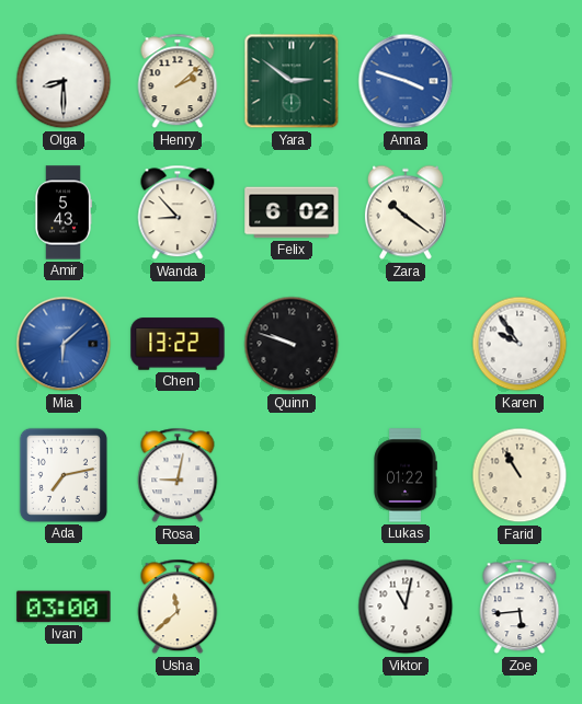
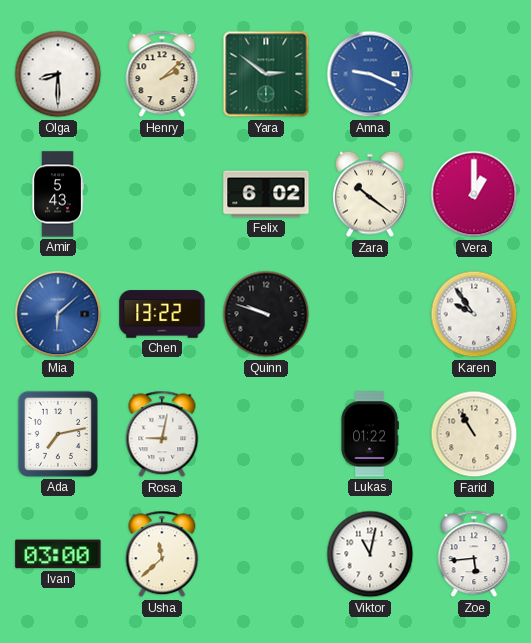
Anna: 3:48 -> 9:19
Wanda: 8:53 -> none
Vera: none -> 1:00
